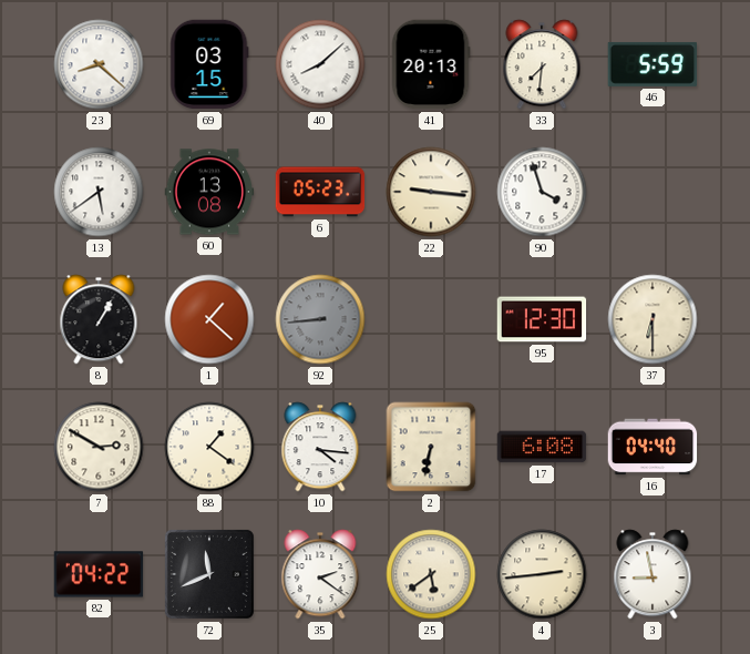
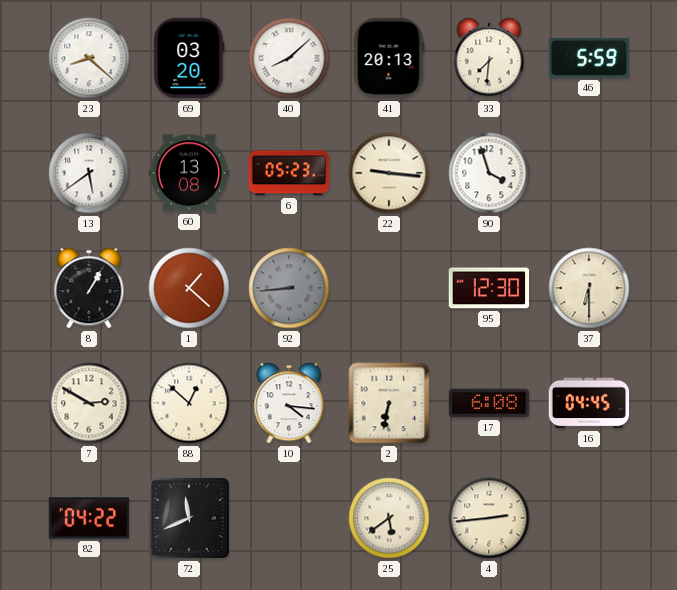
69: 03:15 -> 03:20
88: 1:21 -> 12:52
16: 04:40 -> 04:45
35: 2:21 -> none
3: 8:58 -> none
